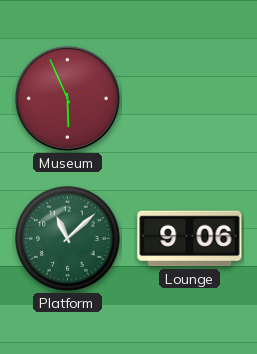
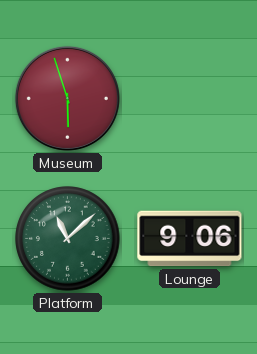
Museum: 5:56 -> 5:57
